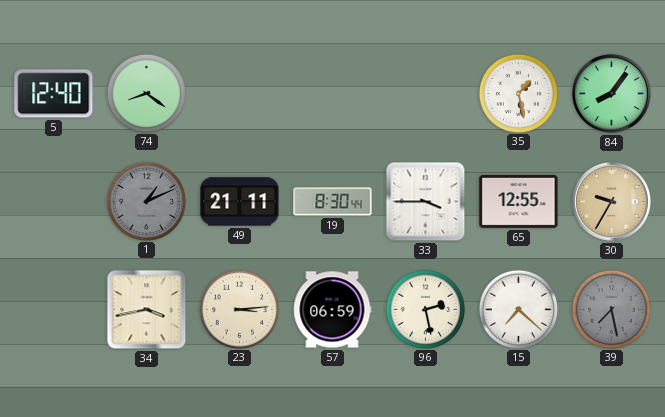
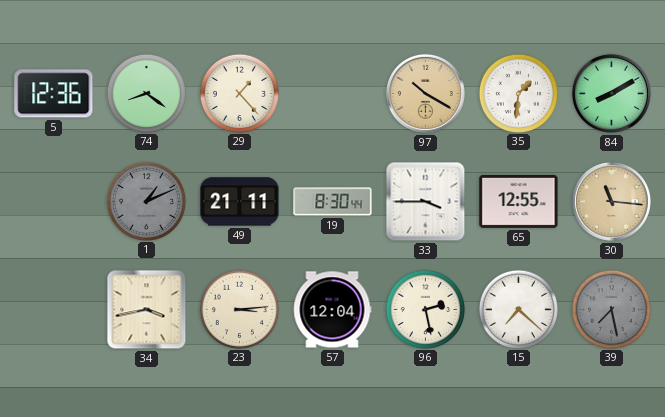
5: 12:40 -> 12:36
29: none -> 1:23
97: none -> 10:20
35: 1:28 -> 1:31
84: 8:06 -> 8:10
30: 9:35 -> 11:16
57: 06:59 -> 12:04
